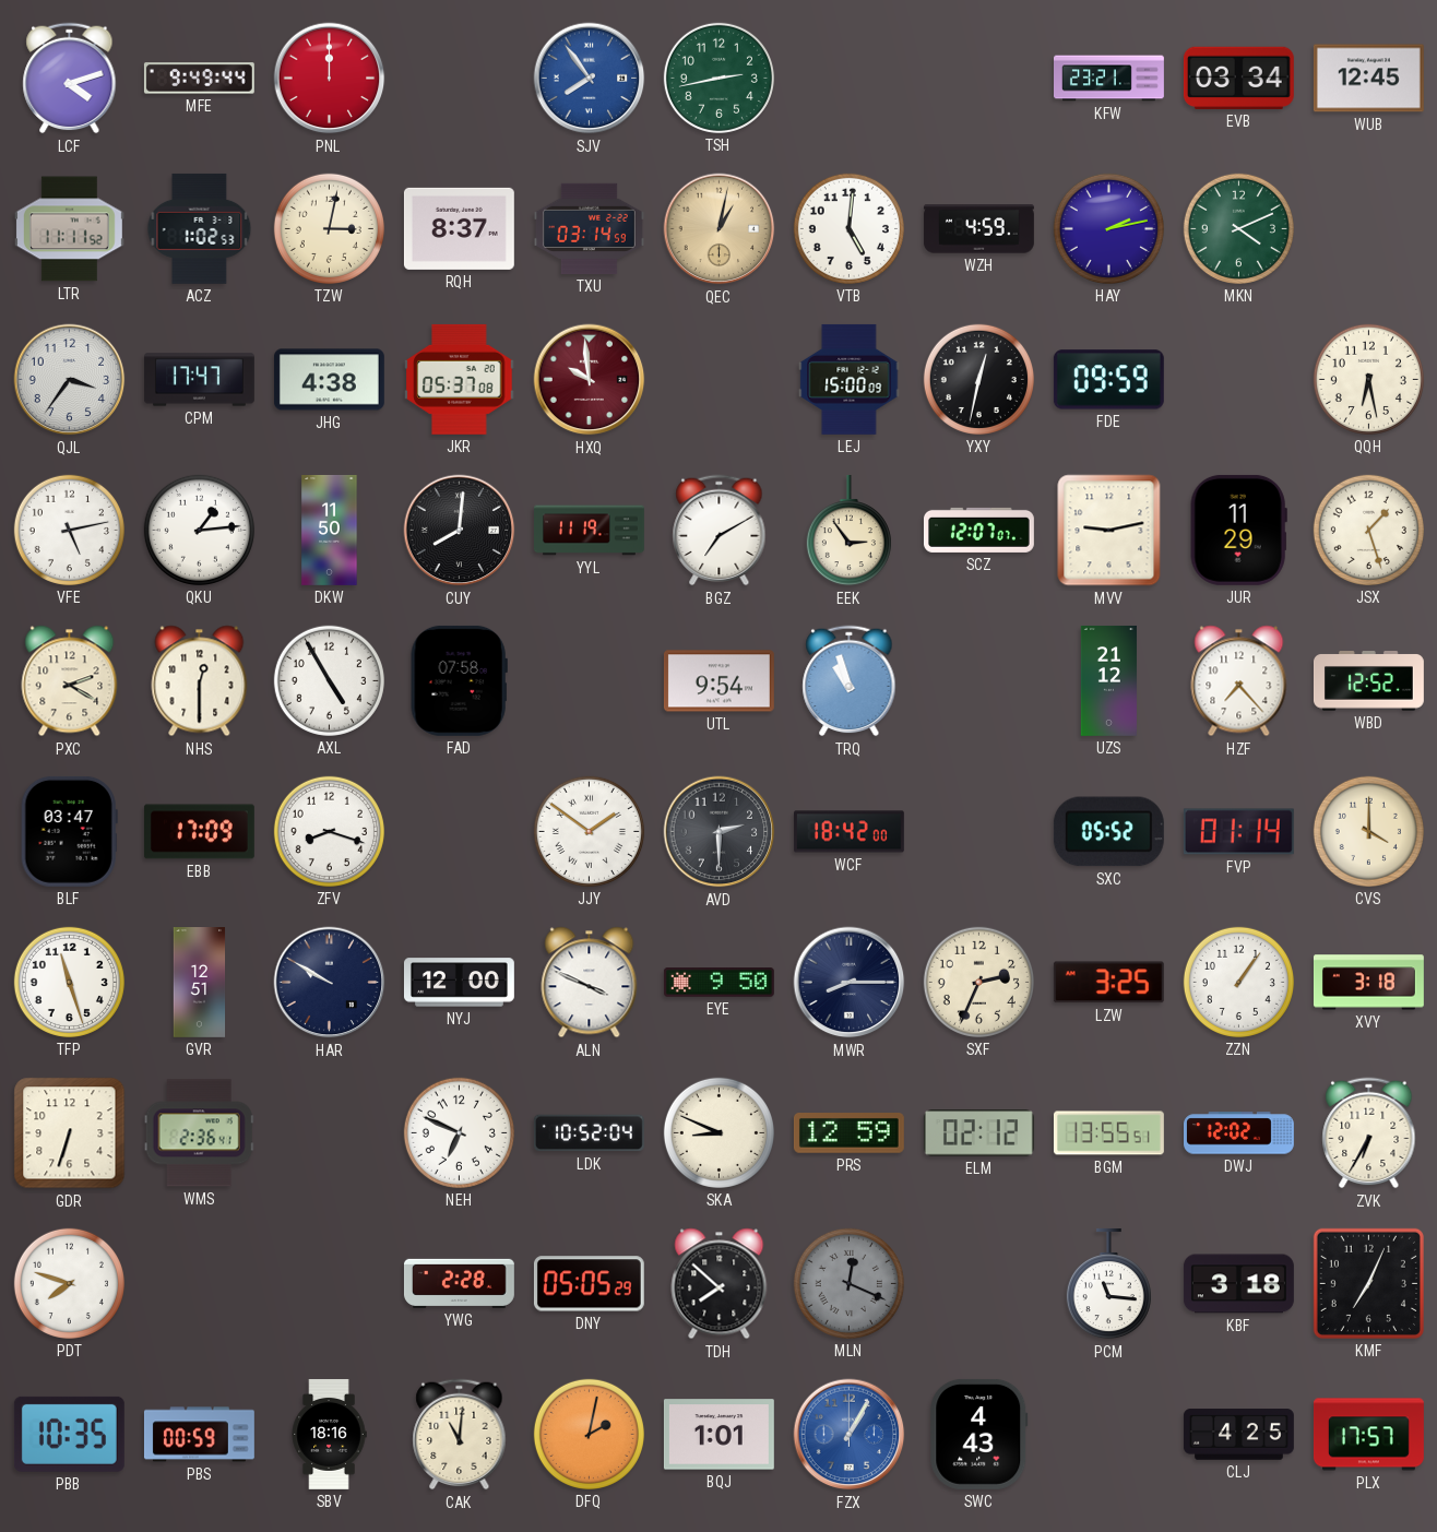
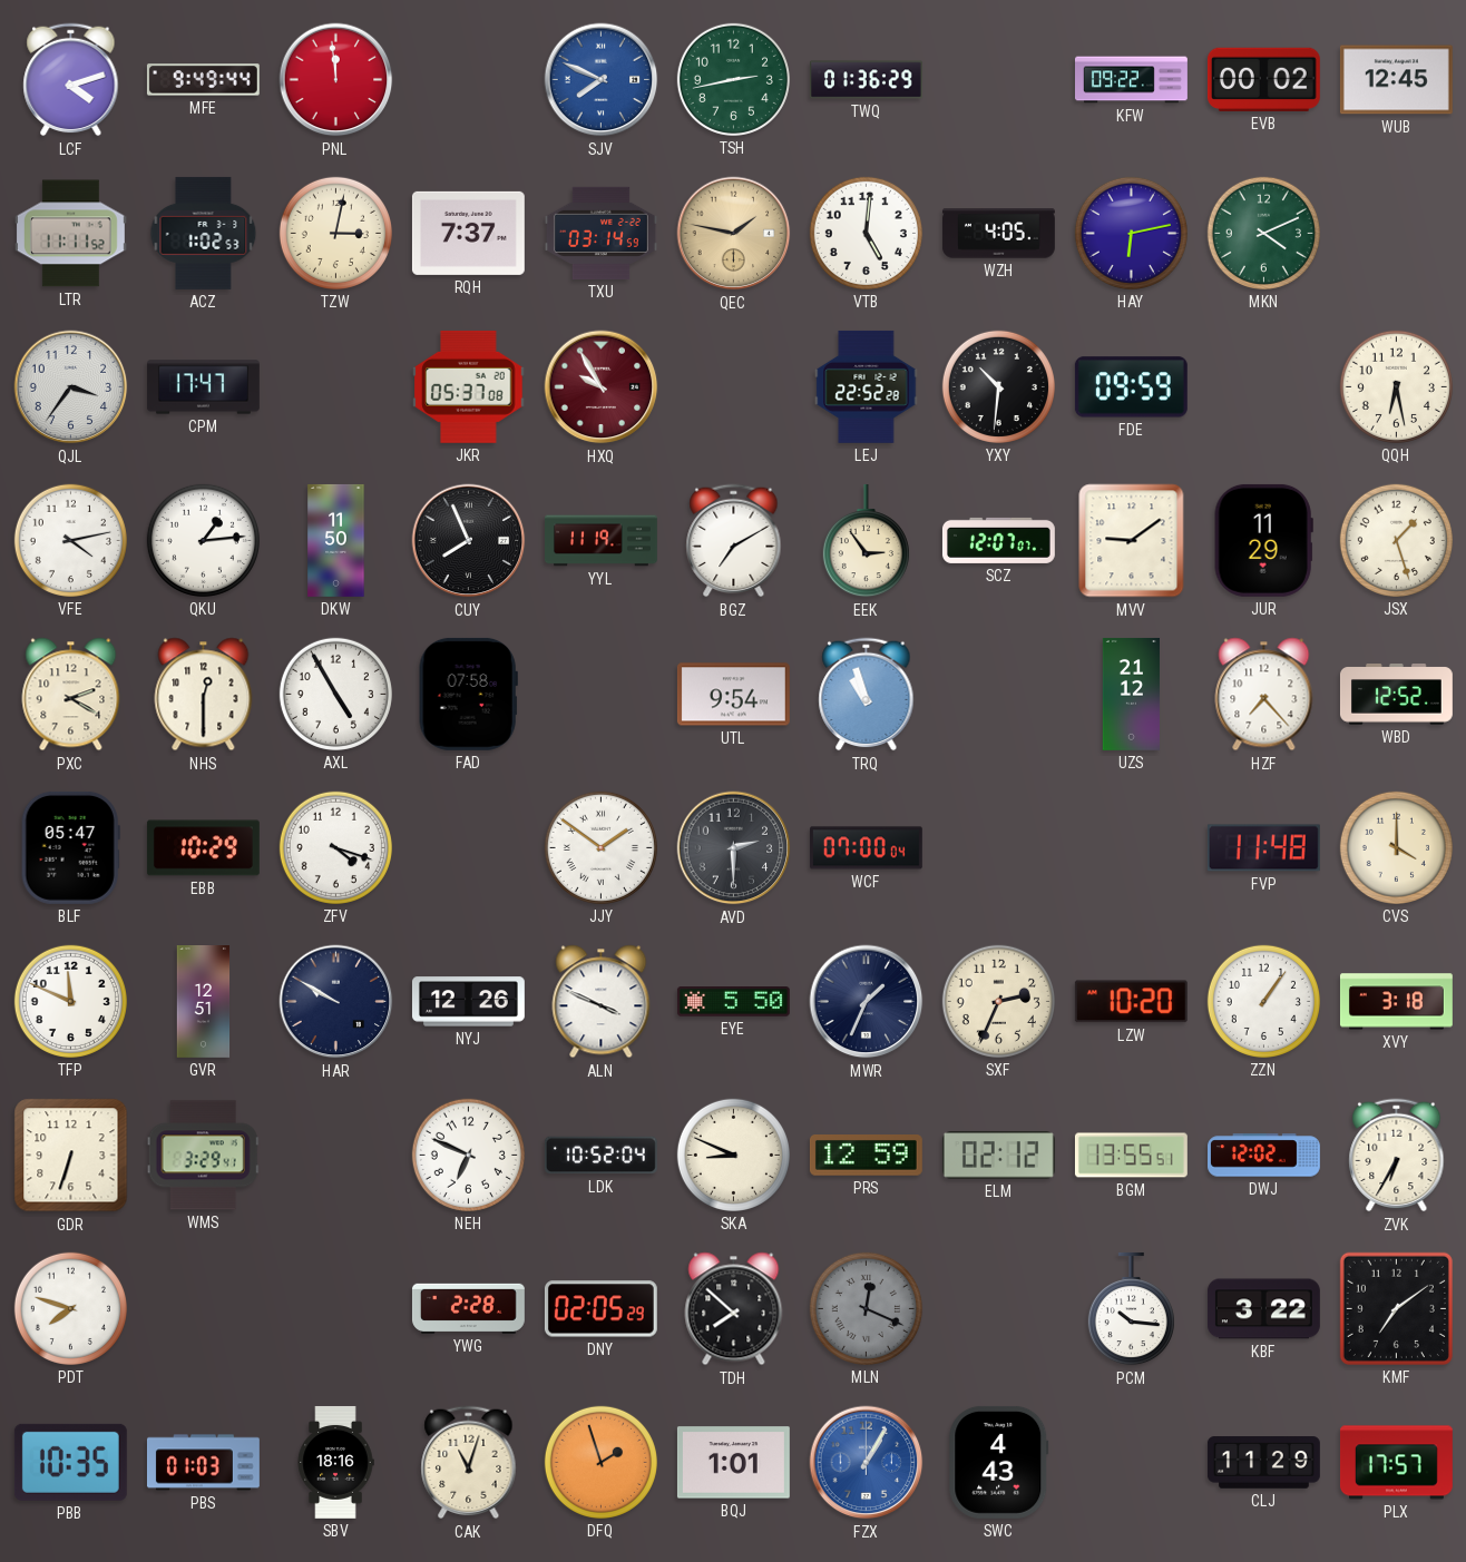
PNL: 12:00 -> 11:59
SJV: 7:54 -> 7:49
TWQ: none -> 01:36
KFW: 23:21 -> 09:22
EVB: 03:34 -> 00:02
RQH: 8:37 -> 7:37
QEC: 1:02 -> 1:47
WZH: 4:59 -> 4:05
HAY: 2:13 -> 6:13
JHG: 4:38 -> none
HXQ: 9:59 -> 9:55
LEJ: 15:00 -> 22:52
YXY: 12:32 -> 10:31
VFE: 5:13 -> 4:13
CUY: 8:01 -> 7:56
MVV: 9:13 -> 9:09
BLF: 03:47 -> 05:47
EBB: 17:09 -> 10:29
ZFV: 8:18 -> 4:18
WCF: 18:42 -> 07:00
SXC: 05:52 -> none
FVP: 01:14 -> 11:48
TFP: 11:27 -> 11:49
NYJ: 12:00 -> 12:26
EYE: 9:50 -> 5:50
MWR: 8:15 -> 1:34
LZW: 3:25 -> 10:20
WMS: 2:36 -> 3:29
DNY: 05:05 -> 02:05
PCM: 11:16 -> 10:16
KBF: 3:18 -> 3:22
KMF: 7:04 -> 7:09
PBS: 00:59 -> 01:03
CAK: 11:01 -> 11:03
DFQ: 2:02 -> 1:57
CLJ: 4:25 -> 11:29
